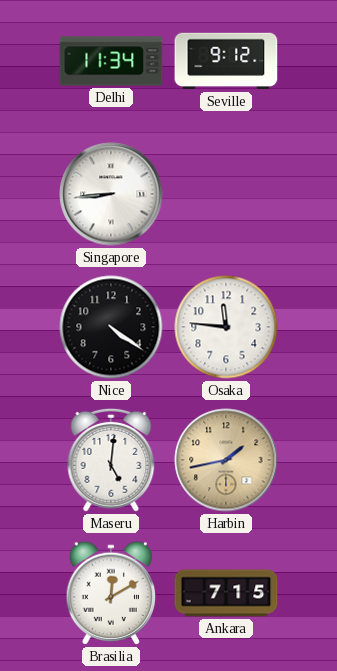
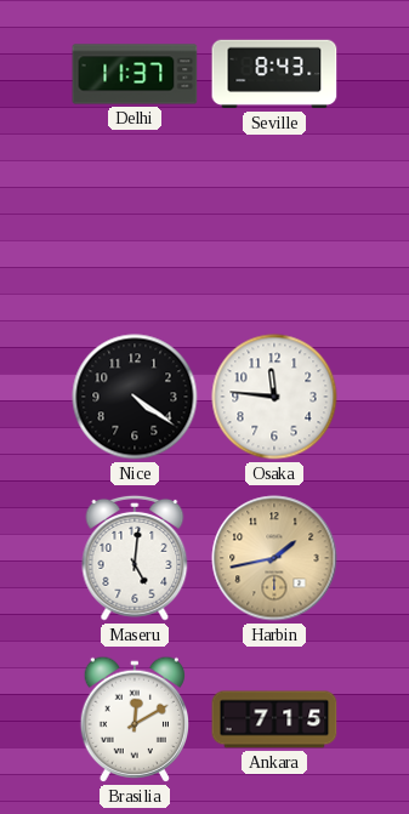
Delhi: 11:34 -> 11:37
Seville: 9:12 -> 8:43
Singapore: 8:44 -> none
